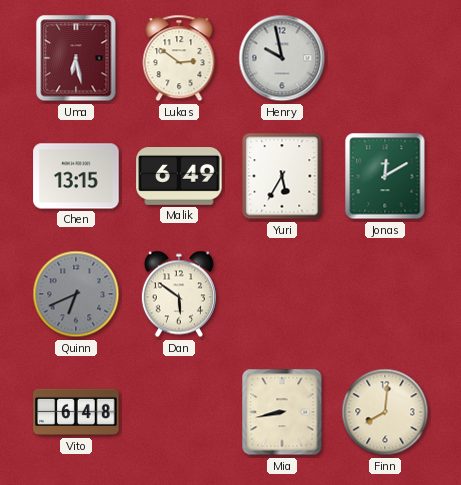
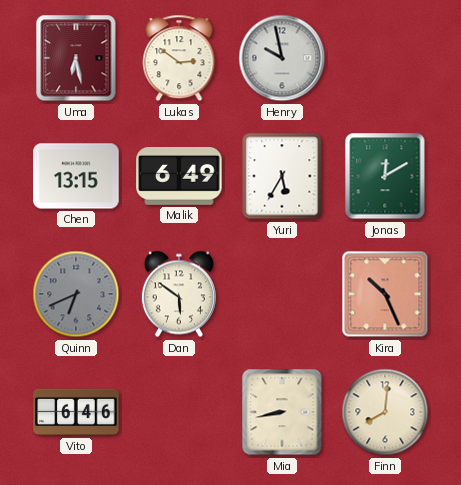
Kira: none -> 10:26
Vito: 6:48 -> 6:46
